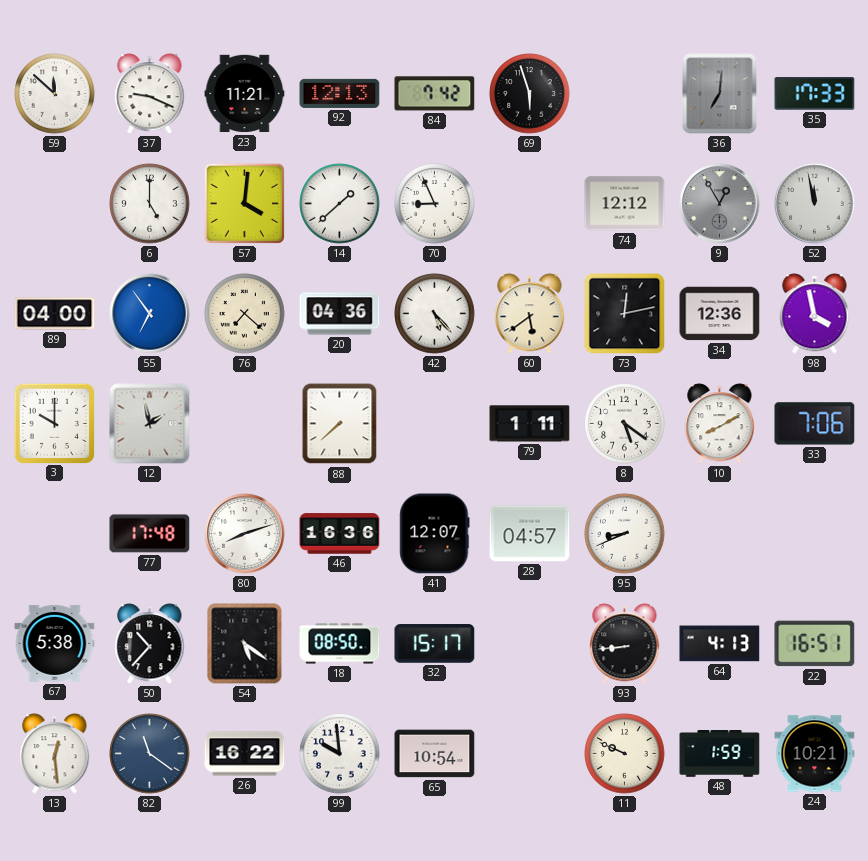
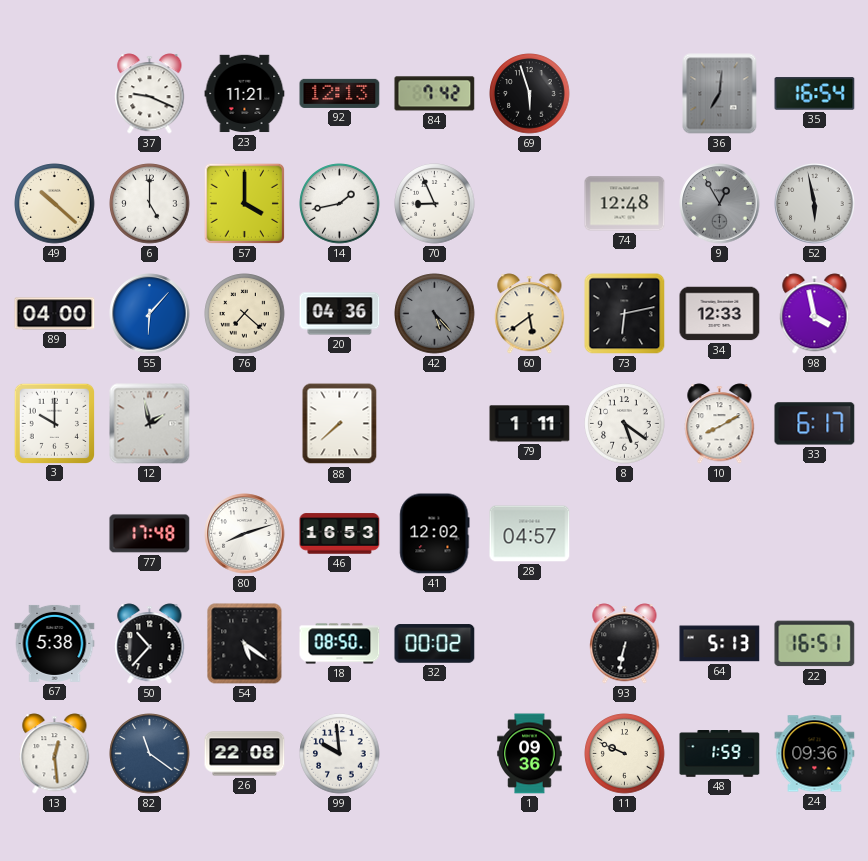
59: 11:52 -> none
35: 17:33 -> 16:54
49: none -> 10:22
57: 4:01 -> 4:00
14: 1:38 -> 1:43
74: 12:12 -> 12:48
52: 11:58 -> 5:58
55: 6:54 -> 6:07
42 dial: white -> grey
73: 12:13 -> 6:13
34: 12:36 -> 12:33
33: 7:06 -> 6:17
46: 16:36 -> 16:53
41: 12:07 -> 12:02
95: 8:41 -> none
32: 15:17 -> 00:02
93: 8:44 -> 6:32
64: 4:13 -> 5:13
26: 16:22 -> 22:08
65: 10:54 -> none
1: none -> 09:36
24: 10:21 -> 09:36
